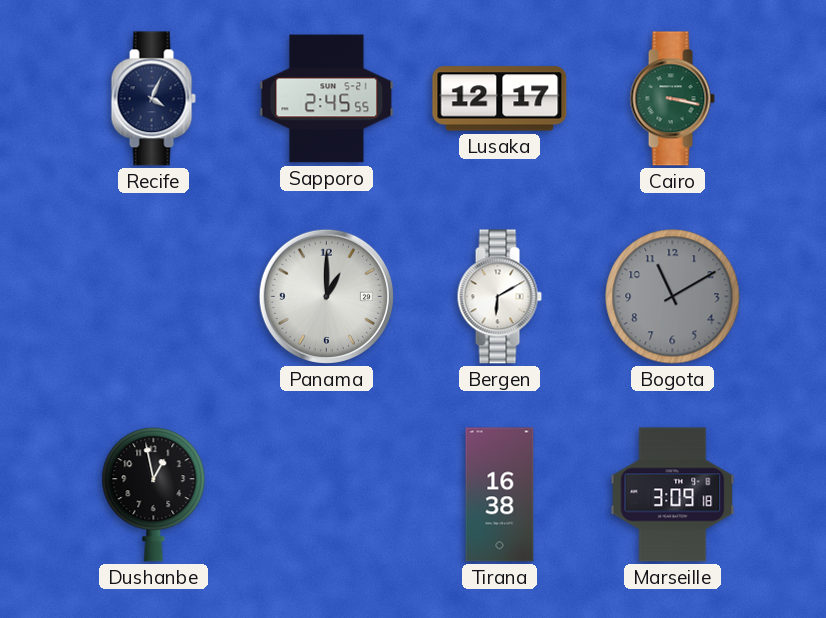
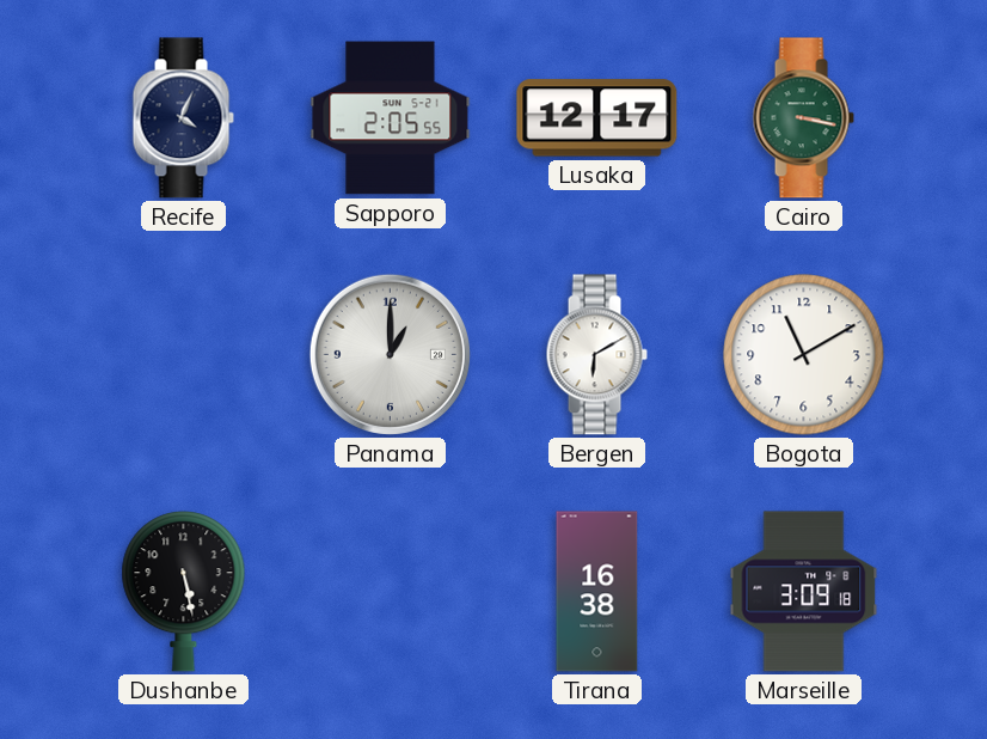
Sapporo: 2:45 -> 2:05
Bogota dial: grey -> white
Dushanbe: 12:58 -> 5:28
